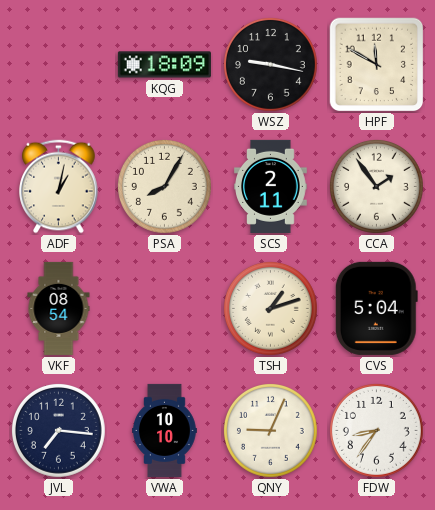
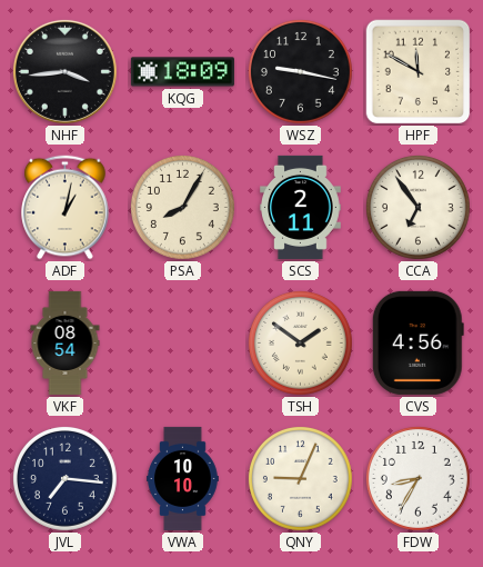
NHF: none -> 3:44
CCA: 1:54 -> 6:54
TSH: 1:12 -> 1:51
CVS: 5:04 -> 4:56
FDW: 8:36 -> 8:35
